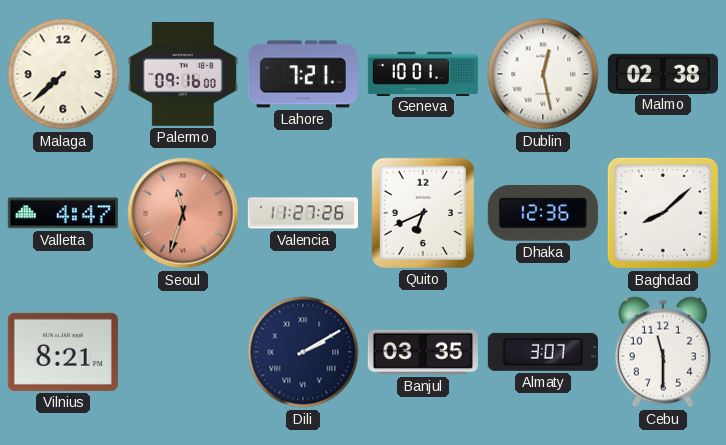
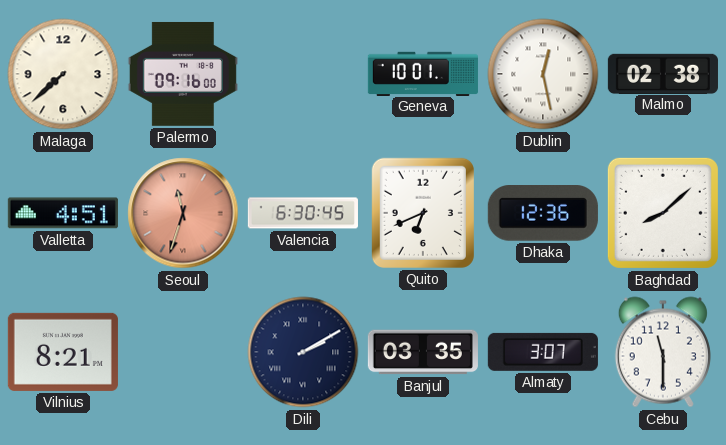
Lahore: 7:21 -> none
Valletta: 4:47 -> 4:51
Valencia: 11:27 -> 6:30
